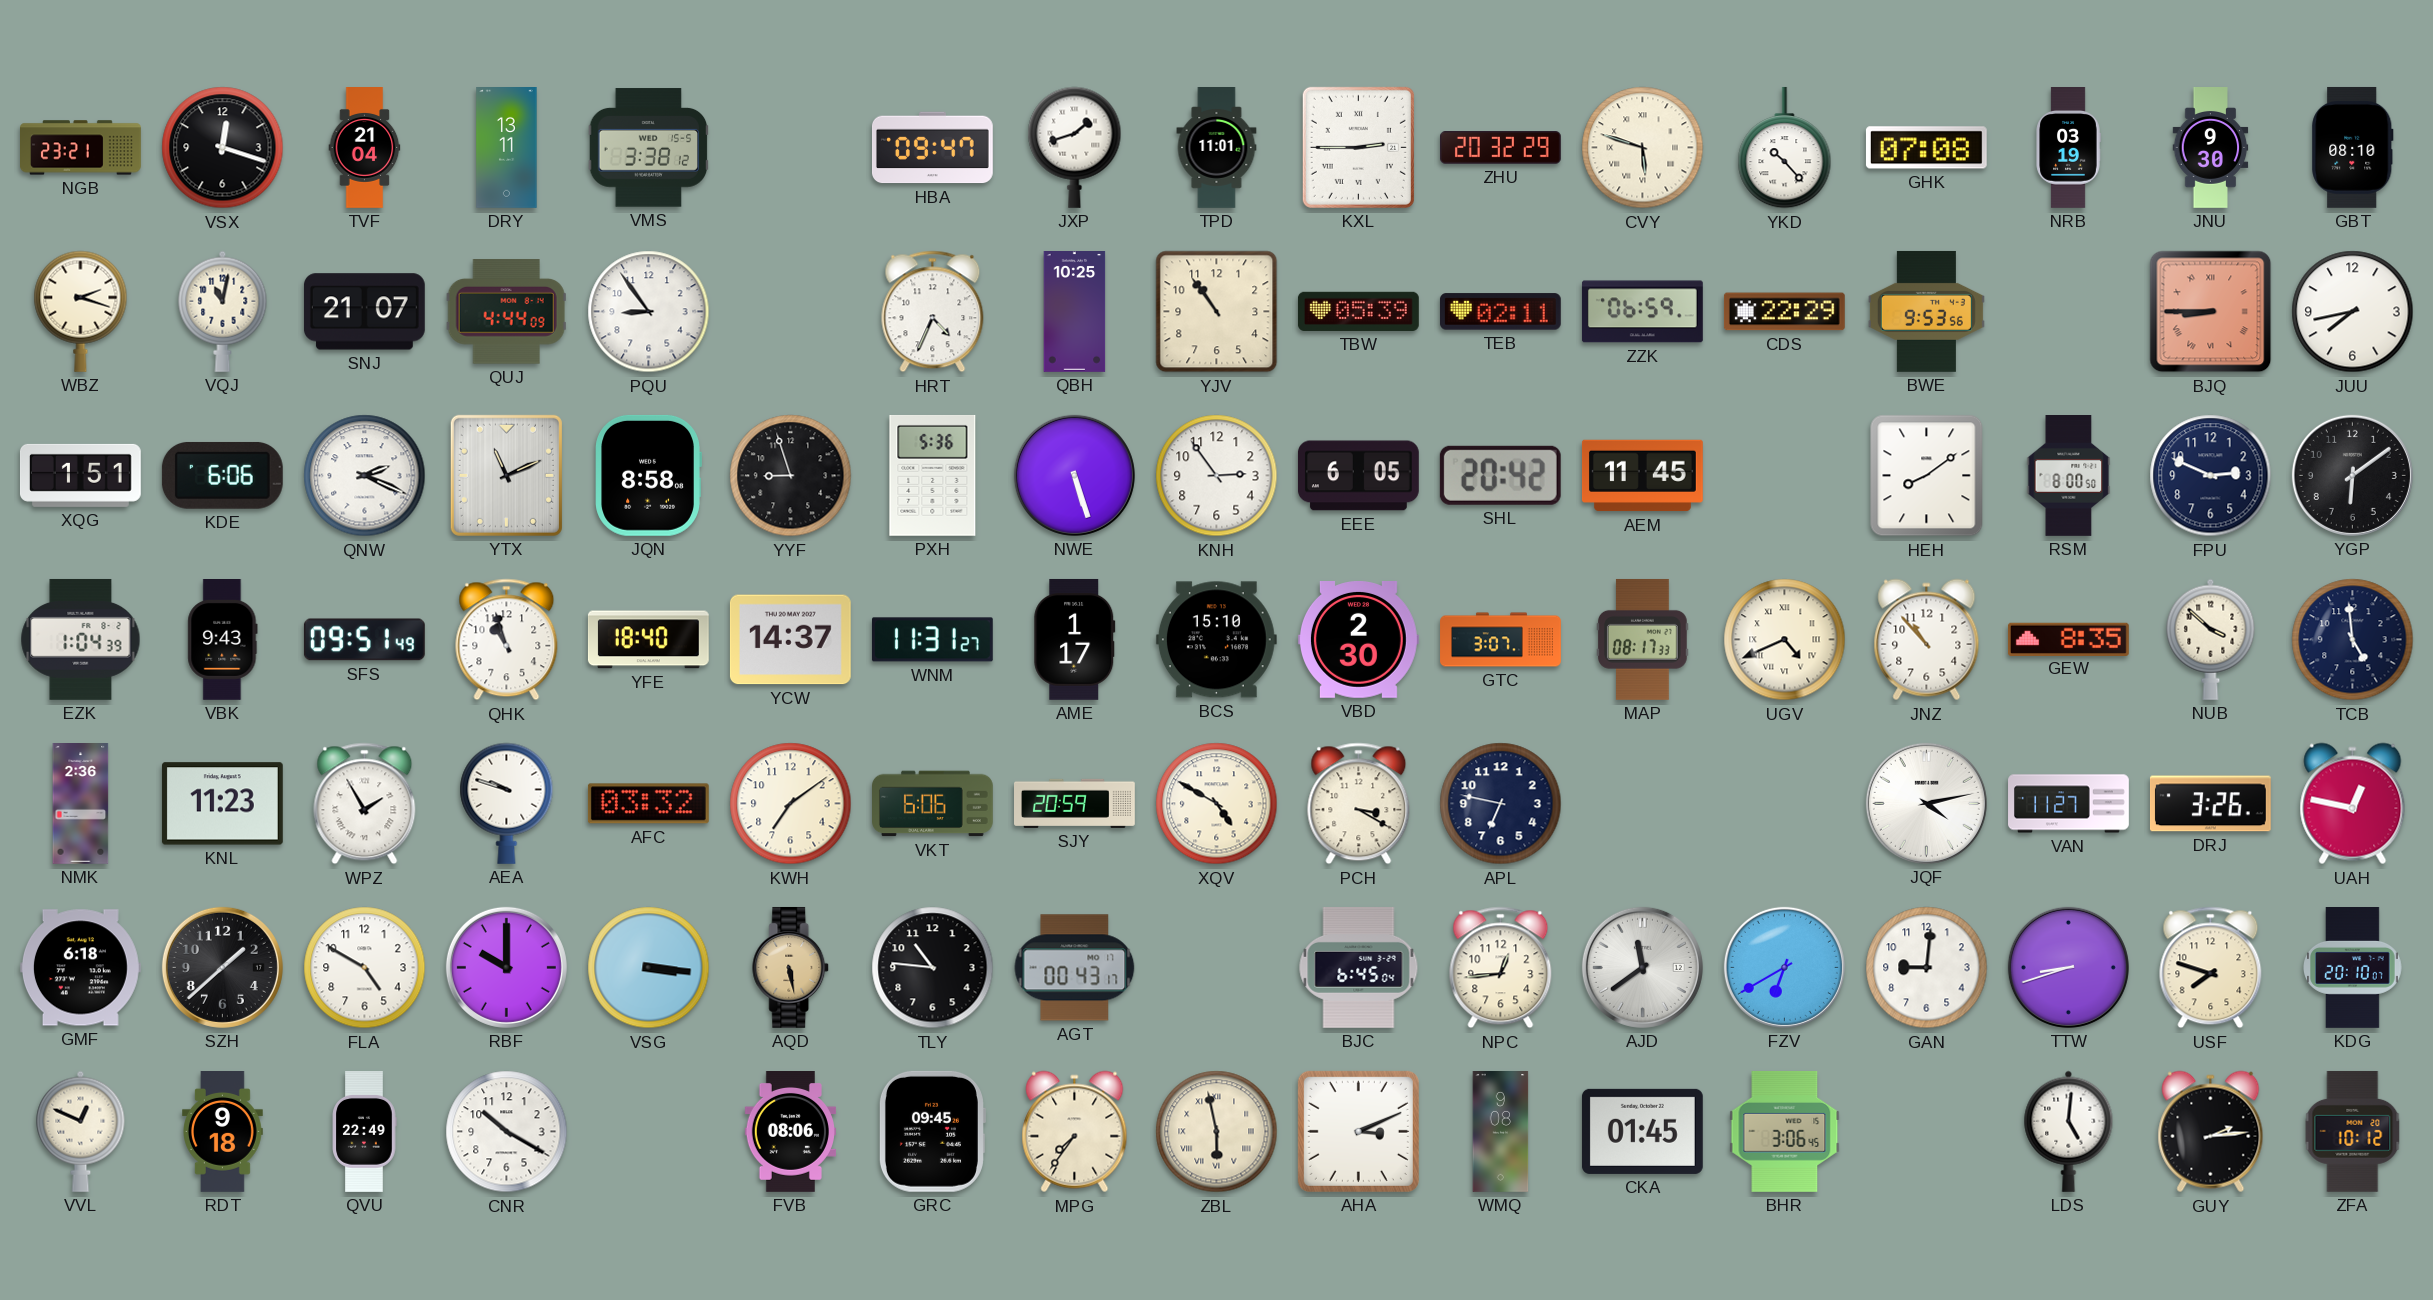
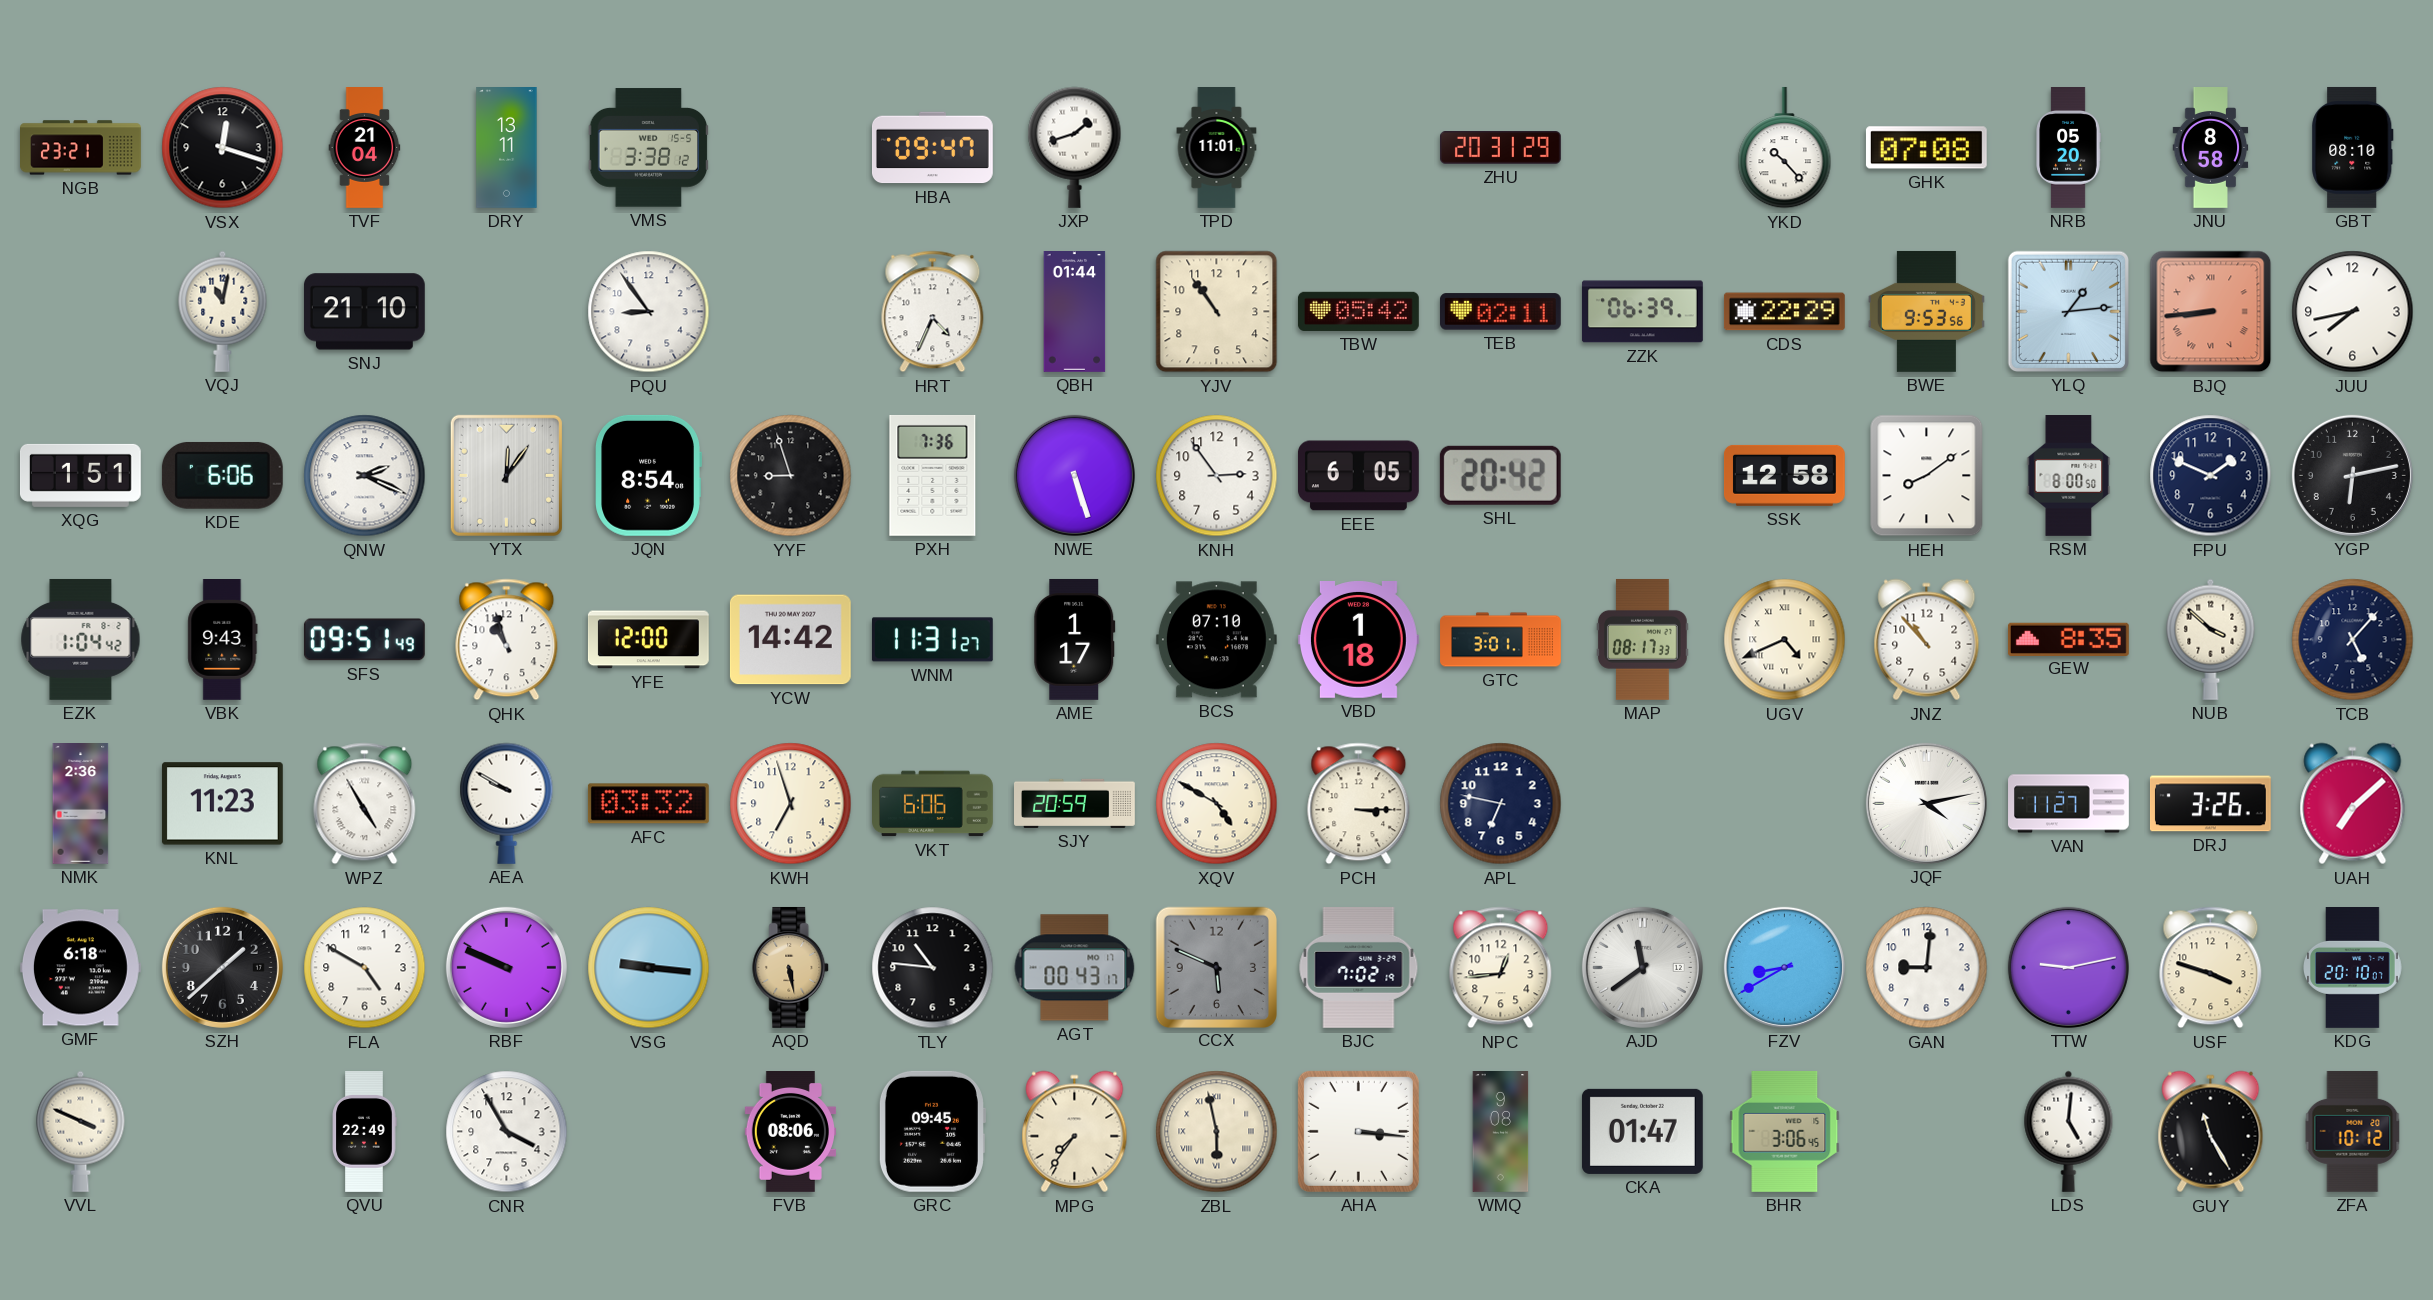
KXL: 2:45 -> none
ZHU: 20:32 -> 20:31
CVY: 5:48 -> none
NRB: 03:19 -> 05:20
JNU: 9:30 -> 8:58
WBZ: 2:18 -> none
SNJ: 21:07 -> 21:10
QUJ: 4:44 -> none
QBH: 10:25 -> 01:44
TBW: 05:39 -> 05:42
ZZK: 06:59 -> 06:39
YLQ: none -> 1:14
BJQ: 8:45 -> 8:44
YTX: 11:11 -> 12:06
JQN: 8:58 -> 8:54
PXH: 5:36 -> 7:36
AEM: 11:45 -> none
SSK: none -> 12:58
FPU: 2:49 -> 1:49
YGP: 6:09 -> 6:13
EZK: 1:04:39 -> 1:04:42
YFE: 18:40 -> 12:00
YCW: 14:37 -> 14:42
BCS: 15:10 -> 07:10
VBD: 2:30 -> 1:18
GTC: 3:07 -> 3:01
TCB: 4:59 -> 5:07
WPZ: 1:55 -> 4:55
AEA: 9:48 -> 9:50
KWH: 7:09 -> 6:57
PCH: 3:20 -> 3:15
UAH: 12:47 -> 7:08
RBF: 10:00 -> 9:49
VSG: 3:16 -> 9:16
CCX: none -> 5:49
BJC: 6:45 -> 7:02
FZV: 6:40 -> 8:40
TTW: 8:42 -> 9:13
USF: 7:48 -> 3:48
VVL: 12:49 -> 3:49
RDT: 9:18 -> none
CNR: 10:20 -> 3:55
AHA: 3:11 -> 3:16
CKA: 01:45 -> 01:47
GUY: 2:14 -> 11:25
